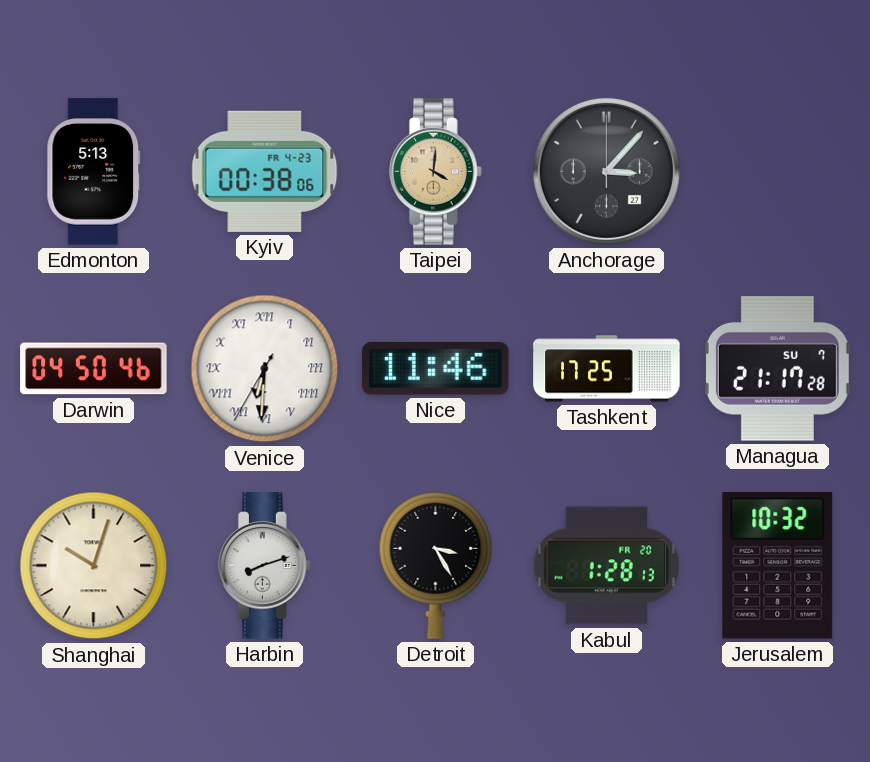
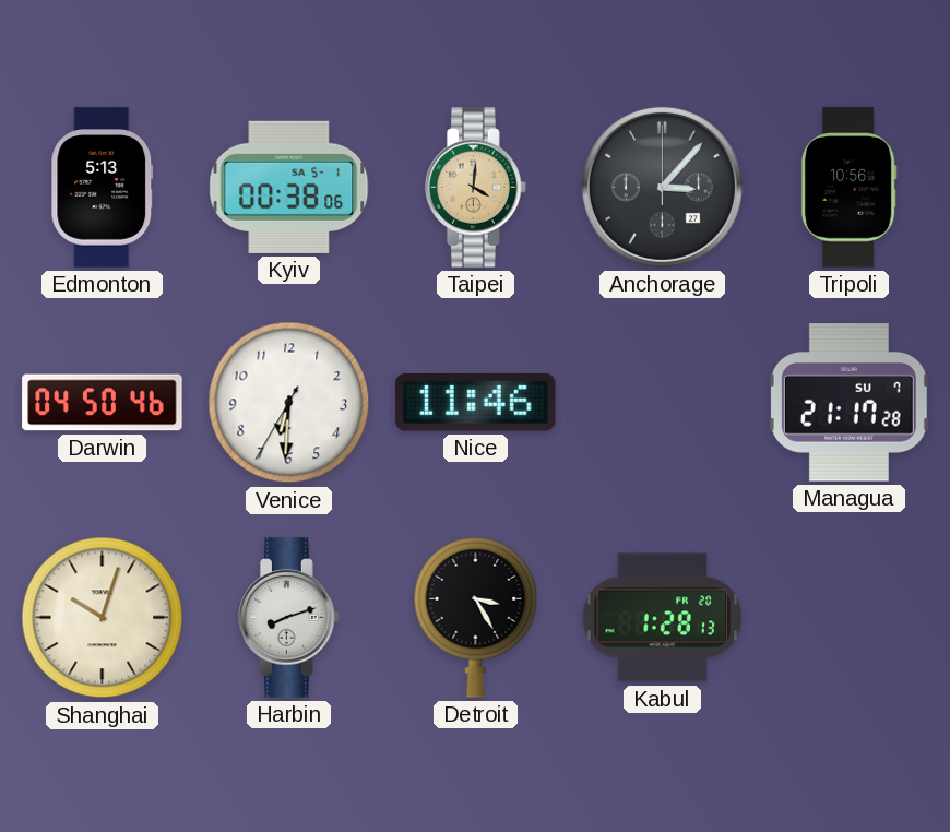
Kyiv date: FR 4-23 -> SA 5-1
Tripoli: none -> 10:56
Venice numerals: Roman -> Arabic
Tashkent: 17:25 -> none
Jerusalem: 10:32 -> none
